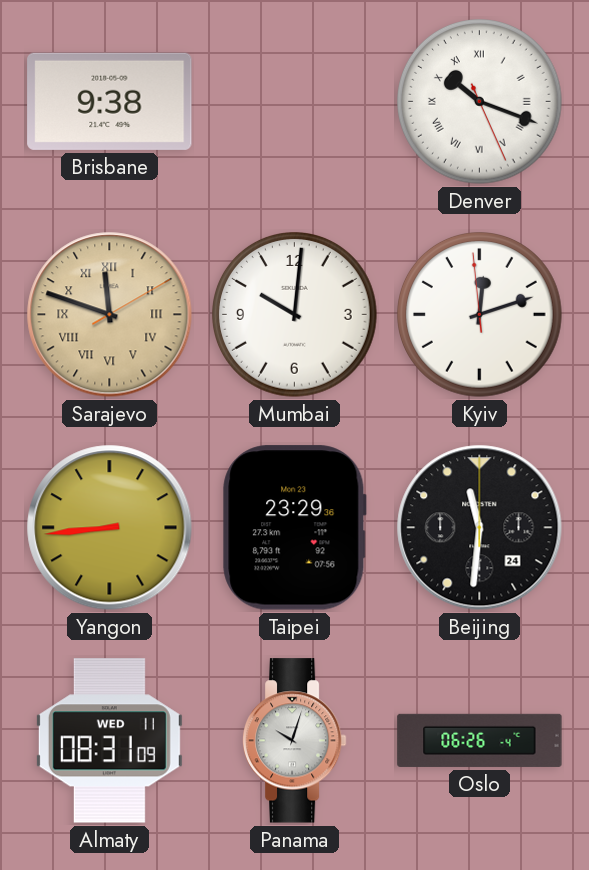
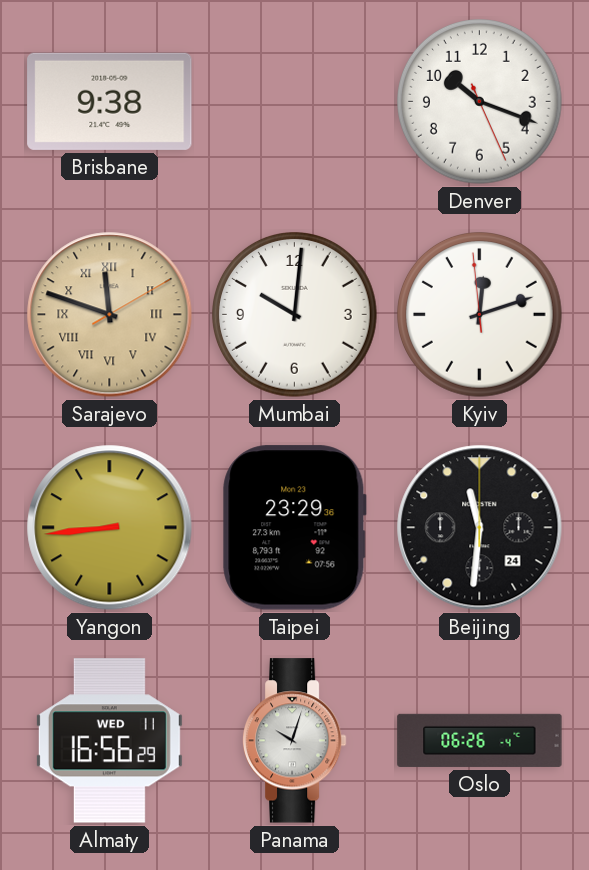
Denver numerals: Roman -> Arabic
Almaty: 08:31 -> 16:56
